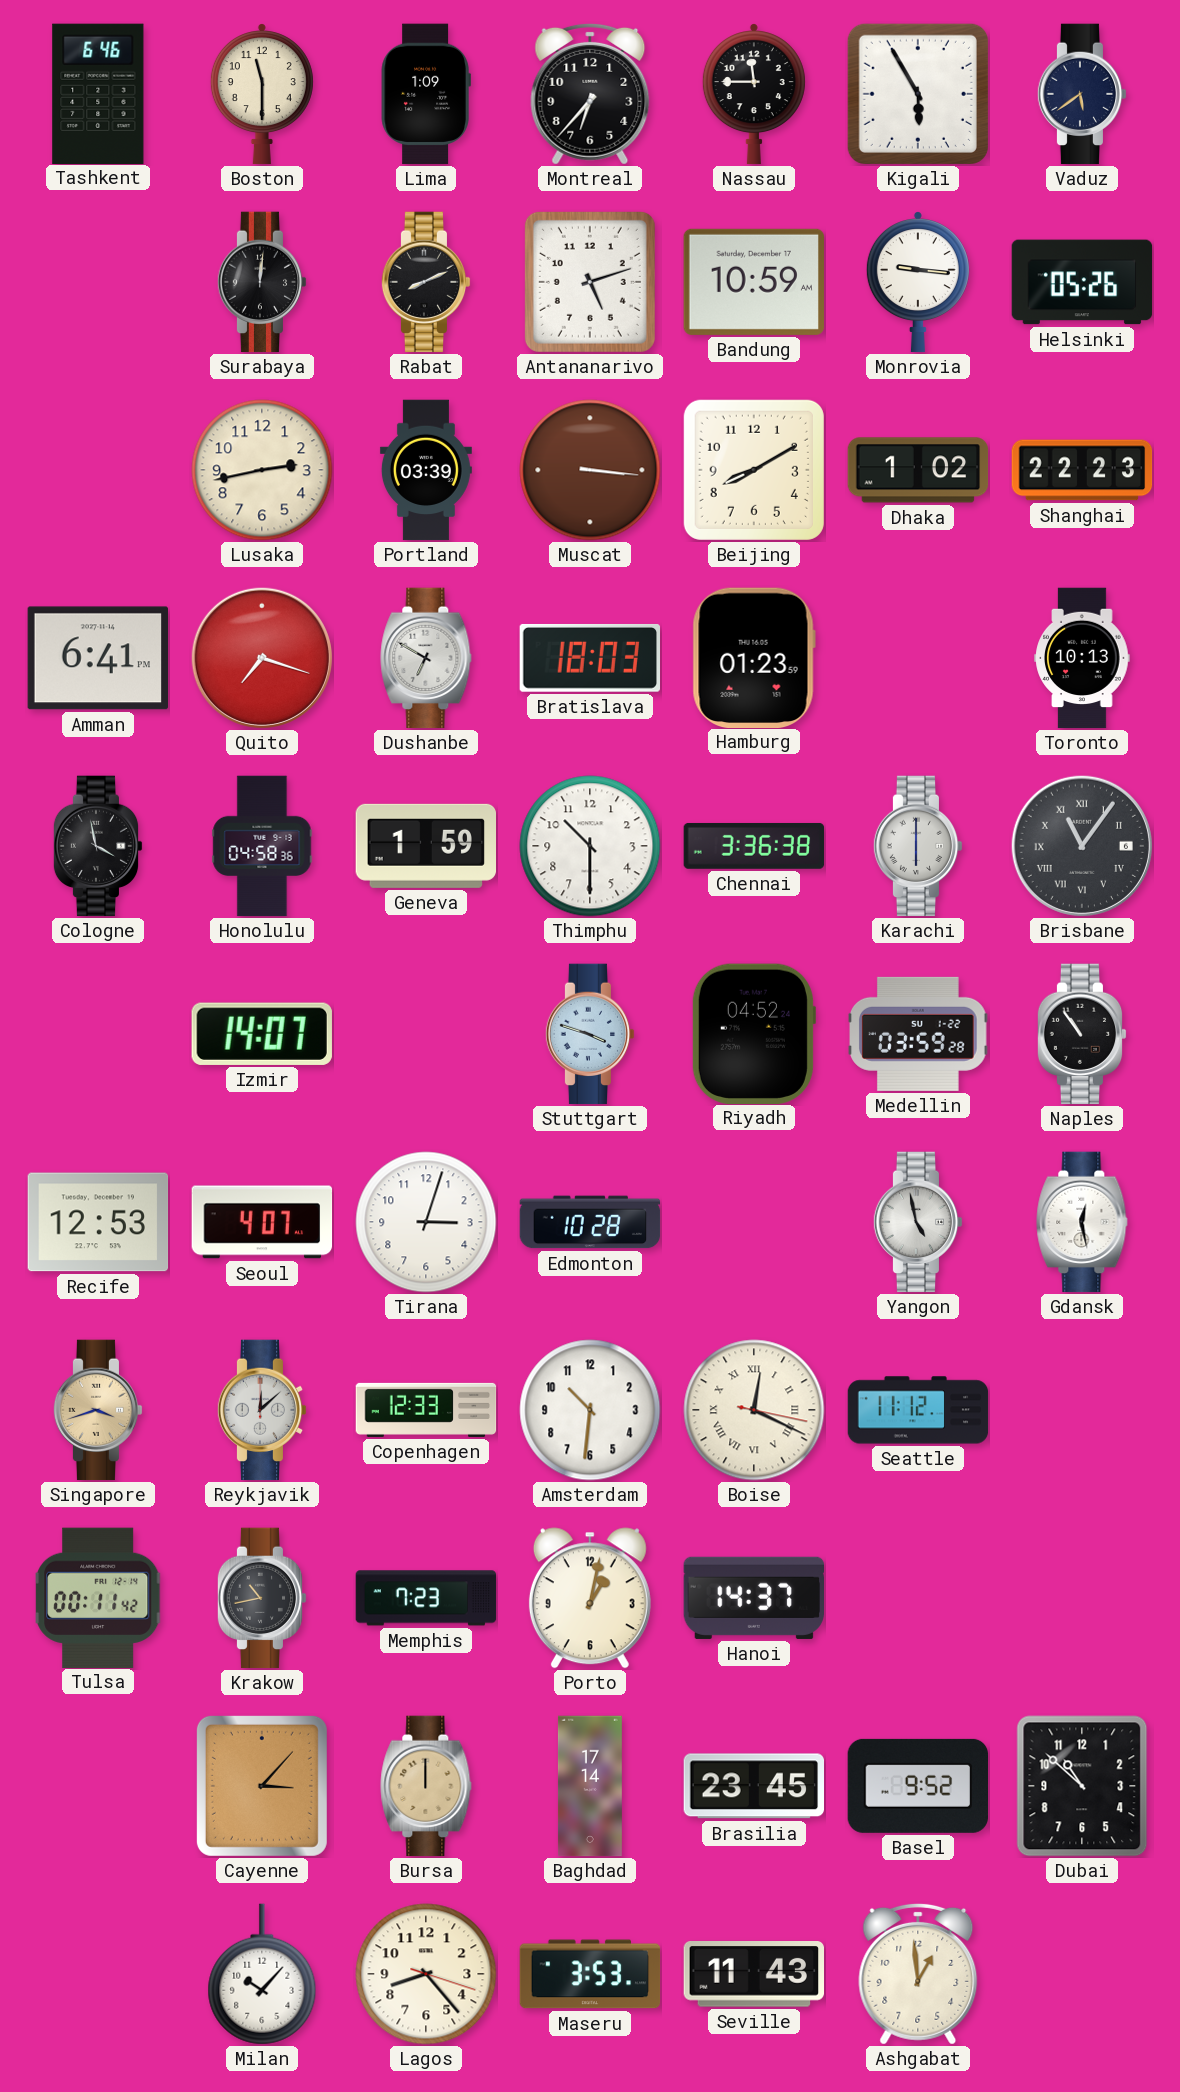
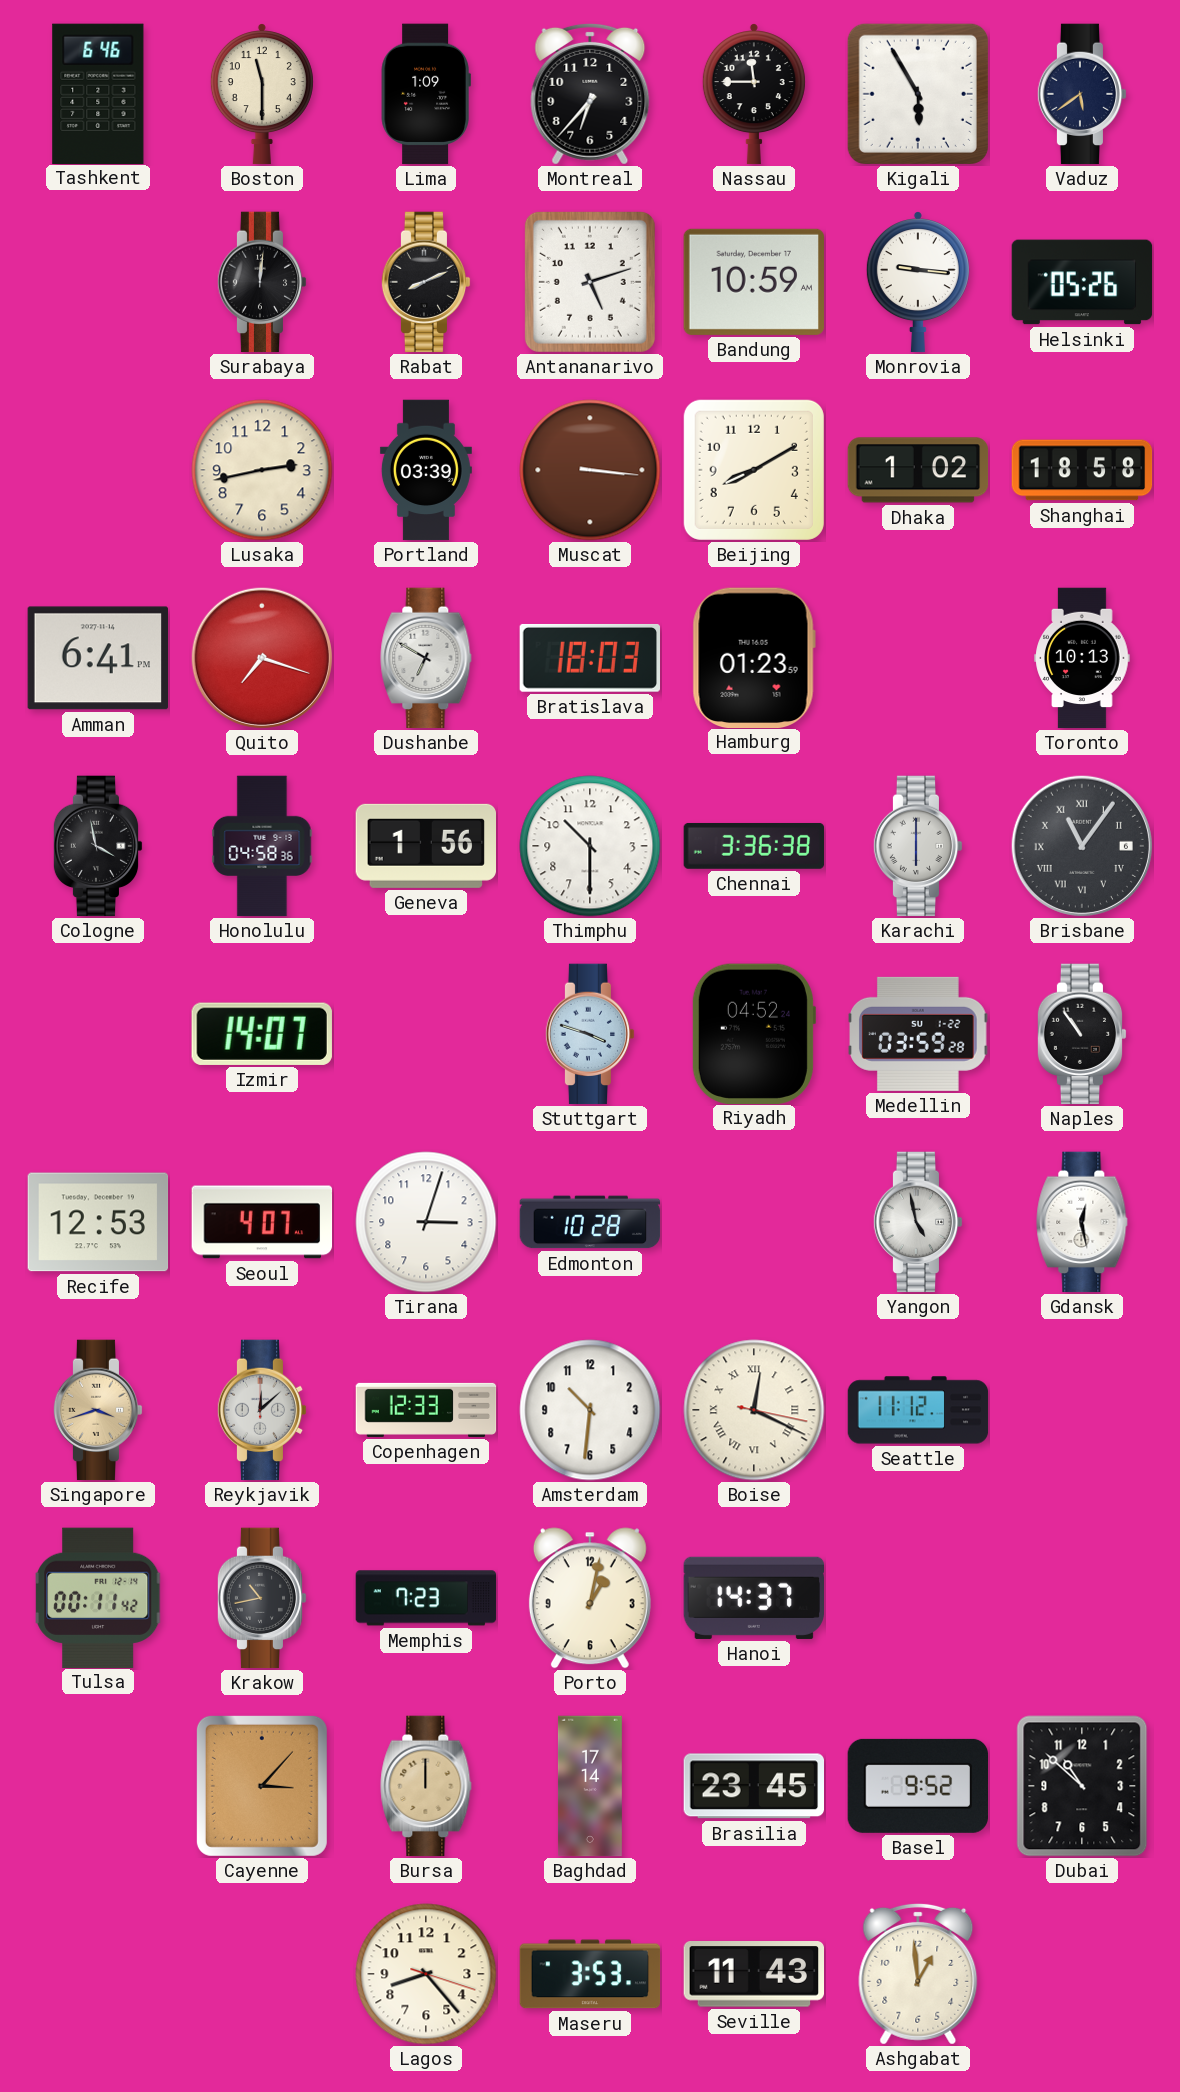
Shanghai: 22:23 -> 18:58
Geneva: 1:59 -> 1:56
Milan: 10:07 -> none
